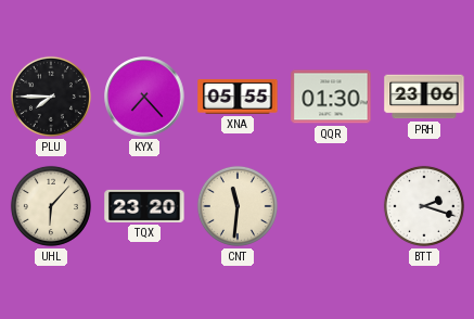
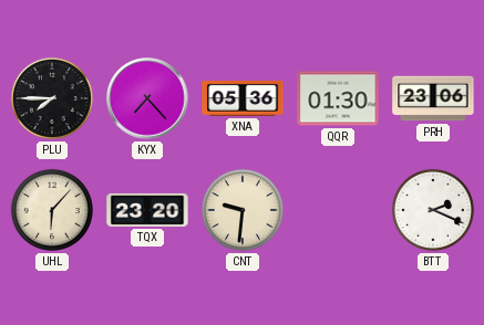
XNA: 05:55 -> 05:36
CNT: 11:31 -> 9:31
BTT: 2:18 -> 2:19
